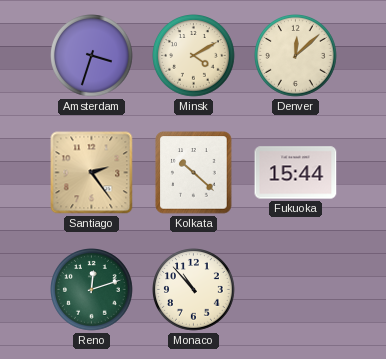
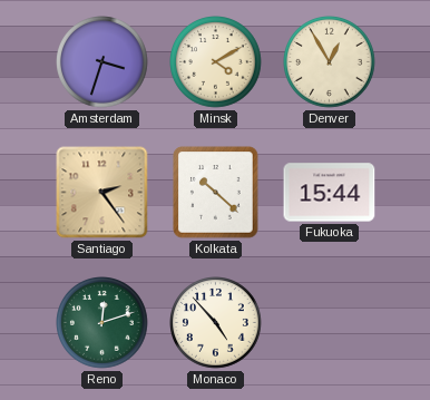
Denver: 12:08 -> 12:55
Monaco: 10:53 -> 4:53
